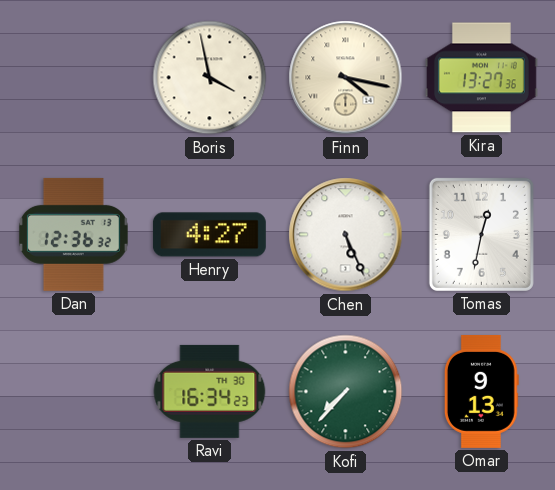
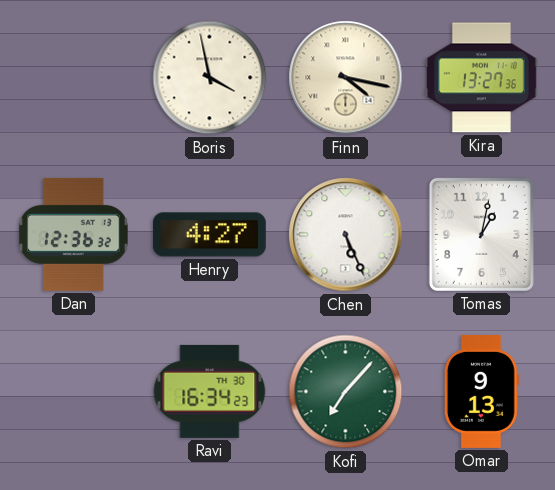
Tomas: 12:32 -> 1:02
Kofi: 7:37 -> 7:07
